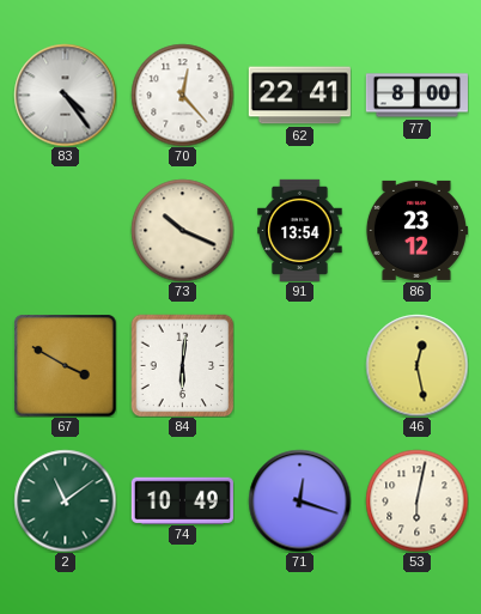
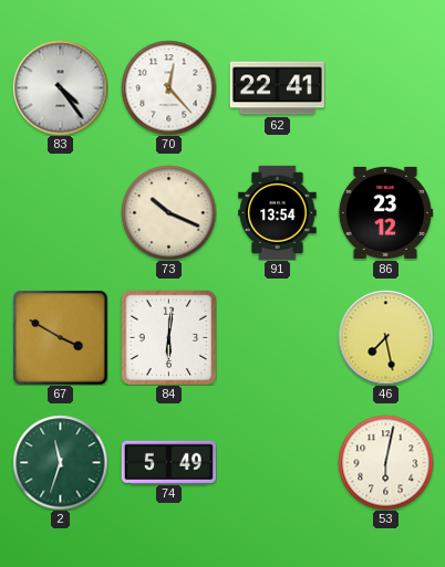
77: 8:00 -> none
46: 12:28 -> 7:28
2: 11:09 -> 11:33
74: 10:49 -> 5:49
71: 12:18 -> none
